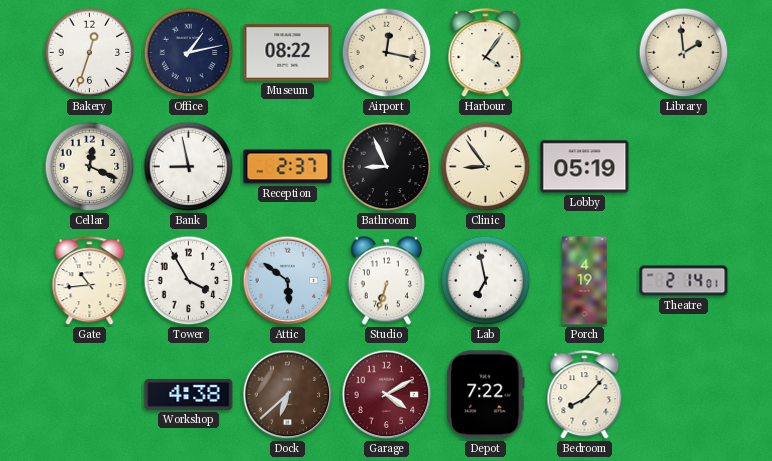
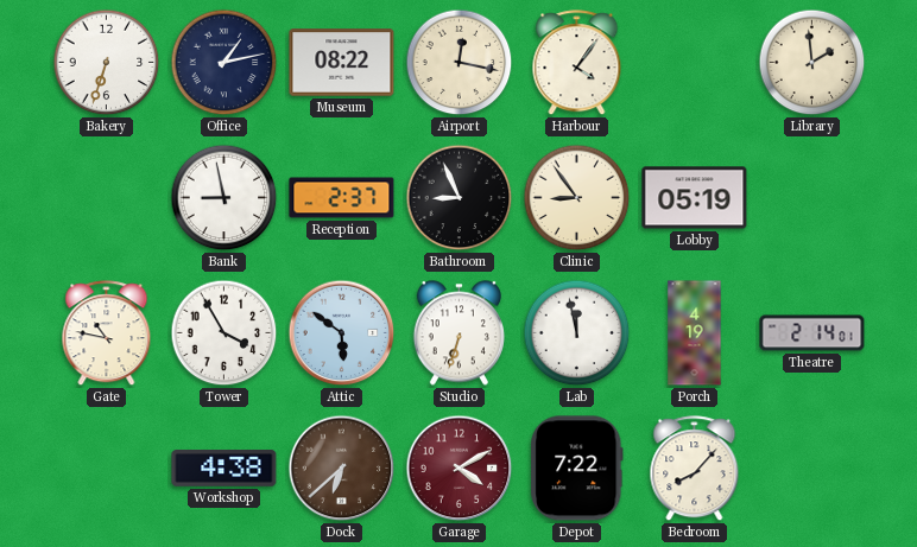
Bakery: 12:33 -> 6:33
Cellar: 12:19 -> none
Gate: 10:44 -> 10:47
Lab: 6:58 -> 11:58
